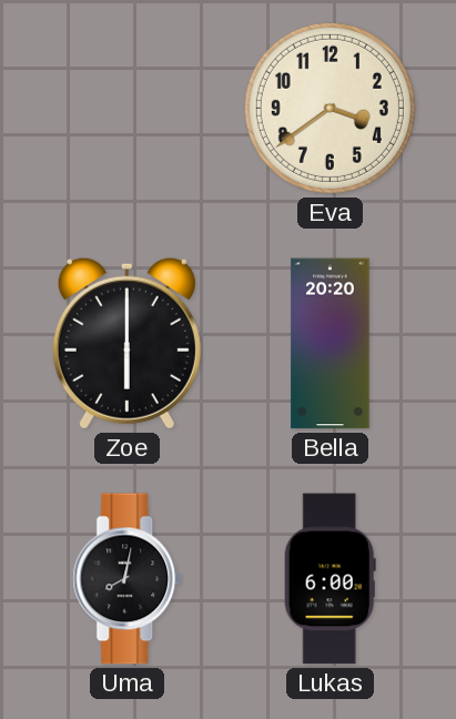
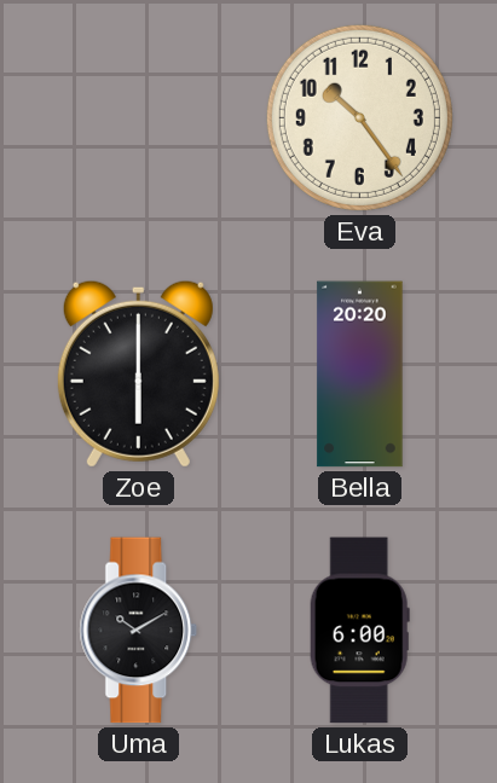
Eva: 3:39 -> 10:24
Uma: 8:02 -> 10:10
